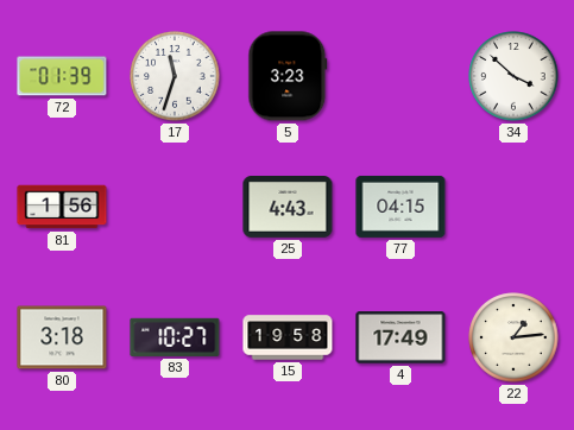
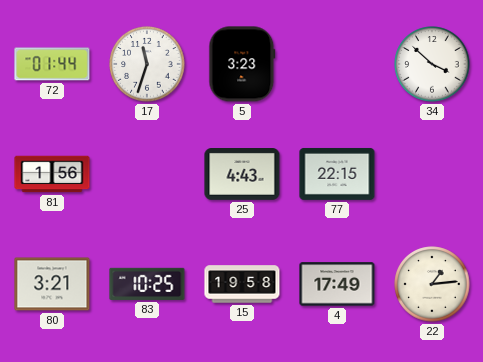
72: 01:39 -> 01:44
77: 04:15 -> 22:15
80: 3:18 -> 3:21
83: 10:27 -> 10:25
